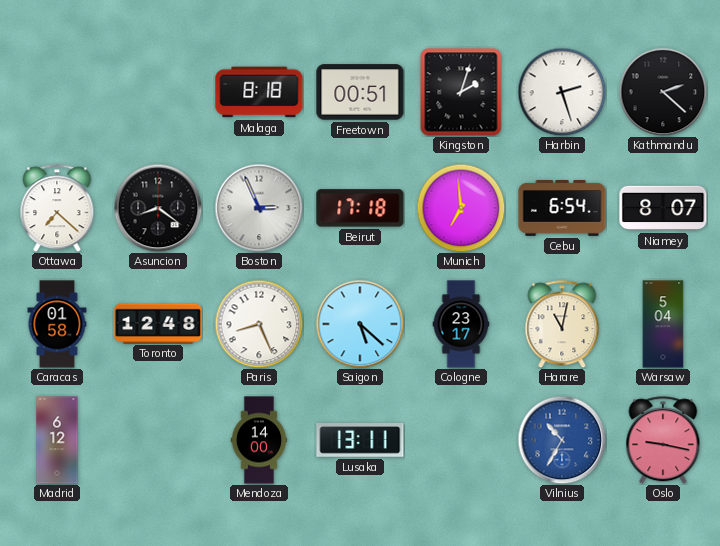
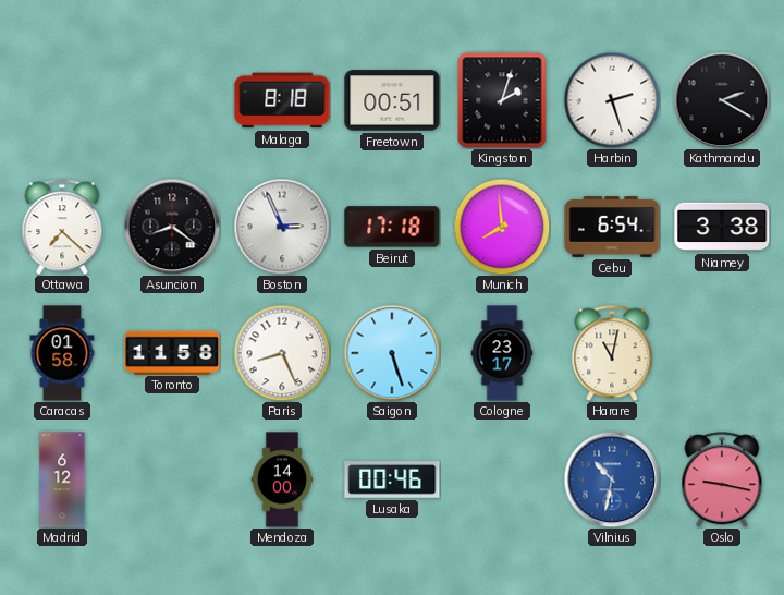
Kathmandu: 2:22 -> 2:20
Munich: 6:59 -> 7:59
Niamey: 8:07 -> 3:38
Toronto: 12:48 -> 11:58
Saigon: 5:22 -> 5:27
Warsaw: 5:04 -> none
Lusaka: 13:11 -> 00:46
Vilnius: 10:35 -> 10:32
